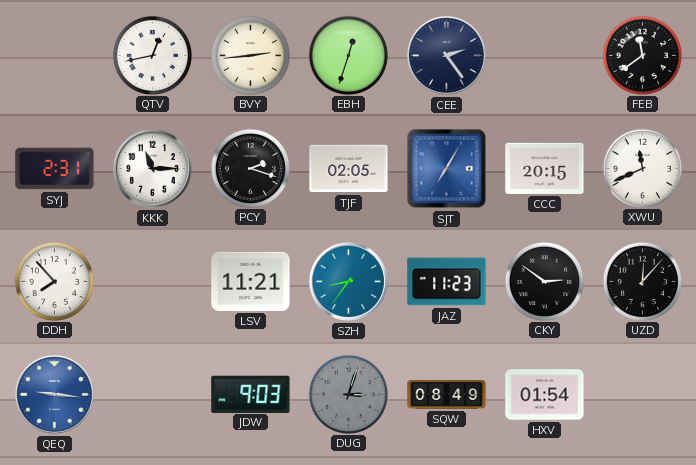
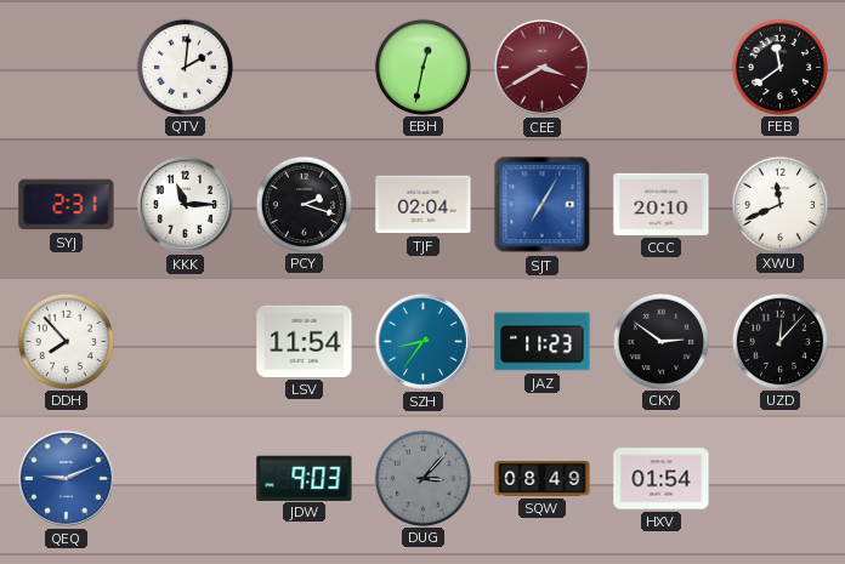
QTV: 12:43 -> 2:01
BVY: 2:44 -> none
EBH: 12:33 -> 12:32
CEE: 2:24 -> 3:40
CEE dial: navy -> burgundy
TJF: 02:05 -> 02:04
CCC: 20:15 -> 20:10
LSV: 11:21 -> 11:54
QEQ: 9:16 -> 9:11
DUG: 3:03 -> 3:07
